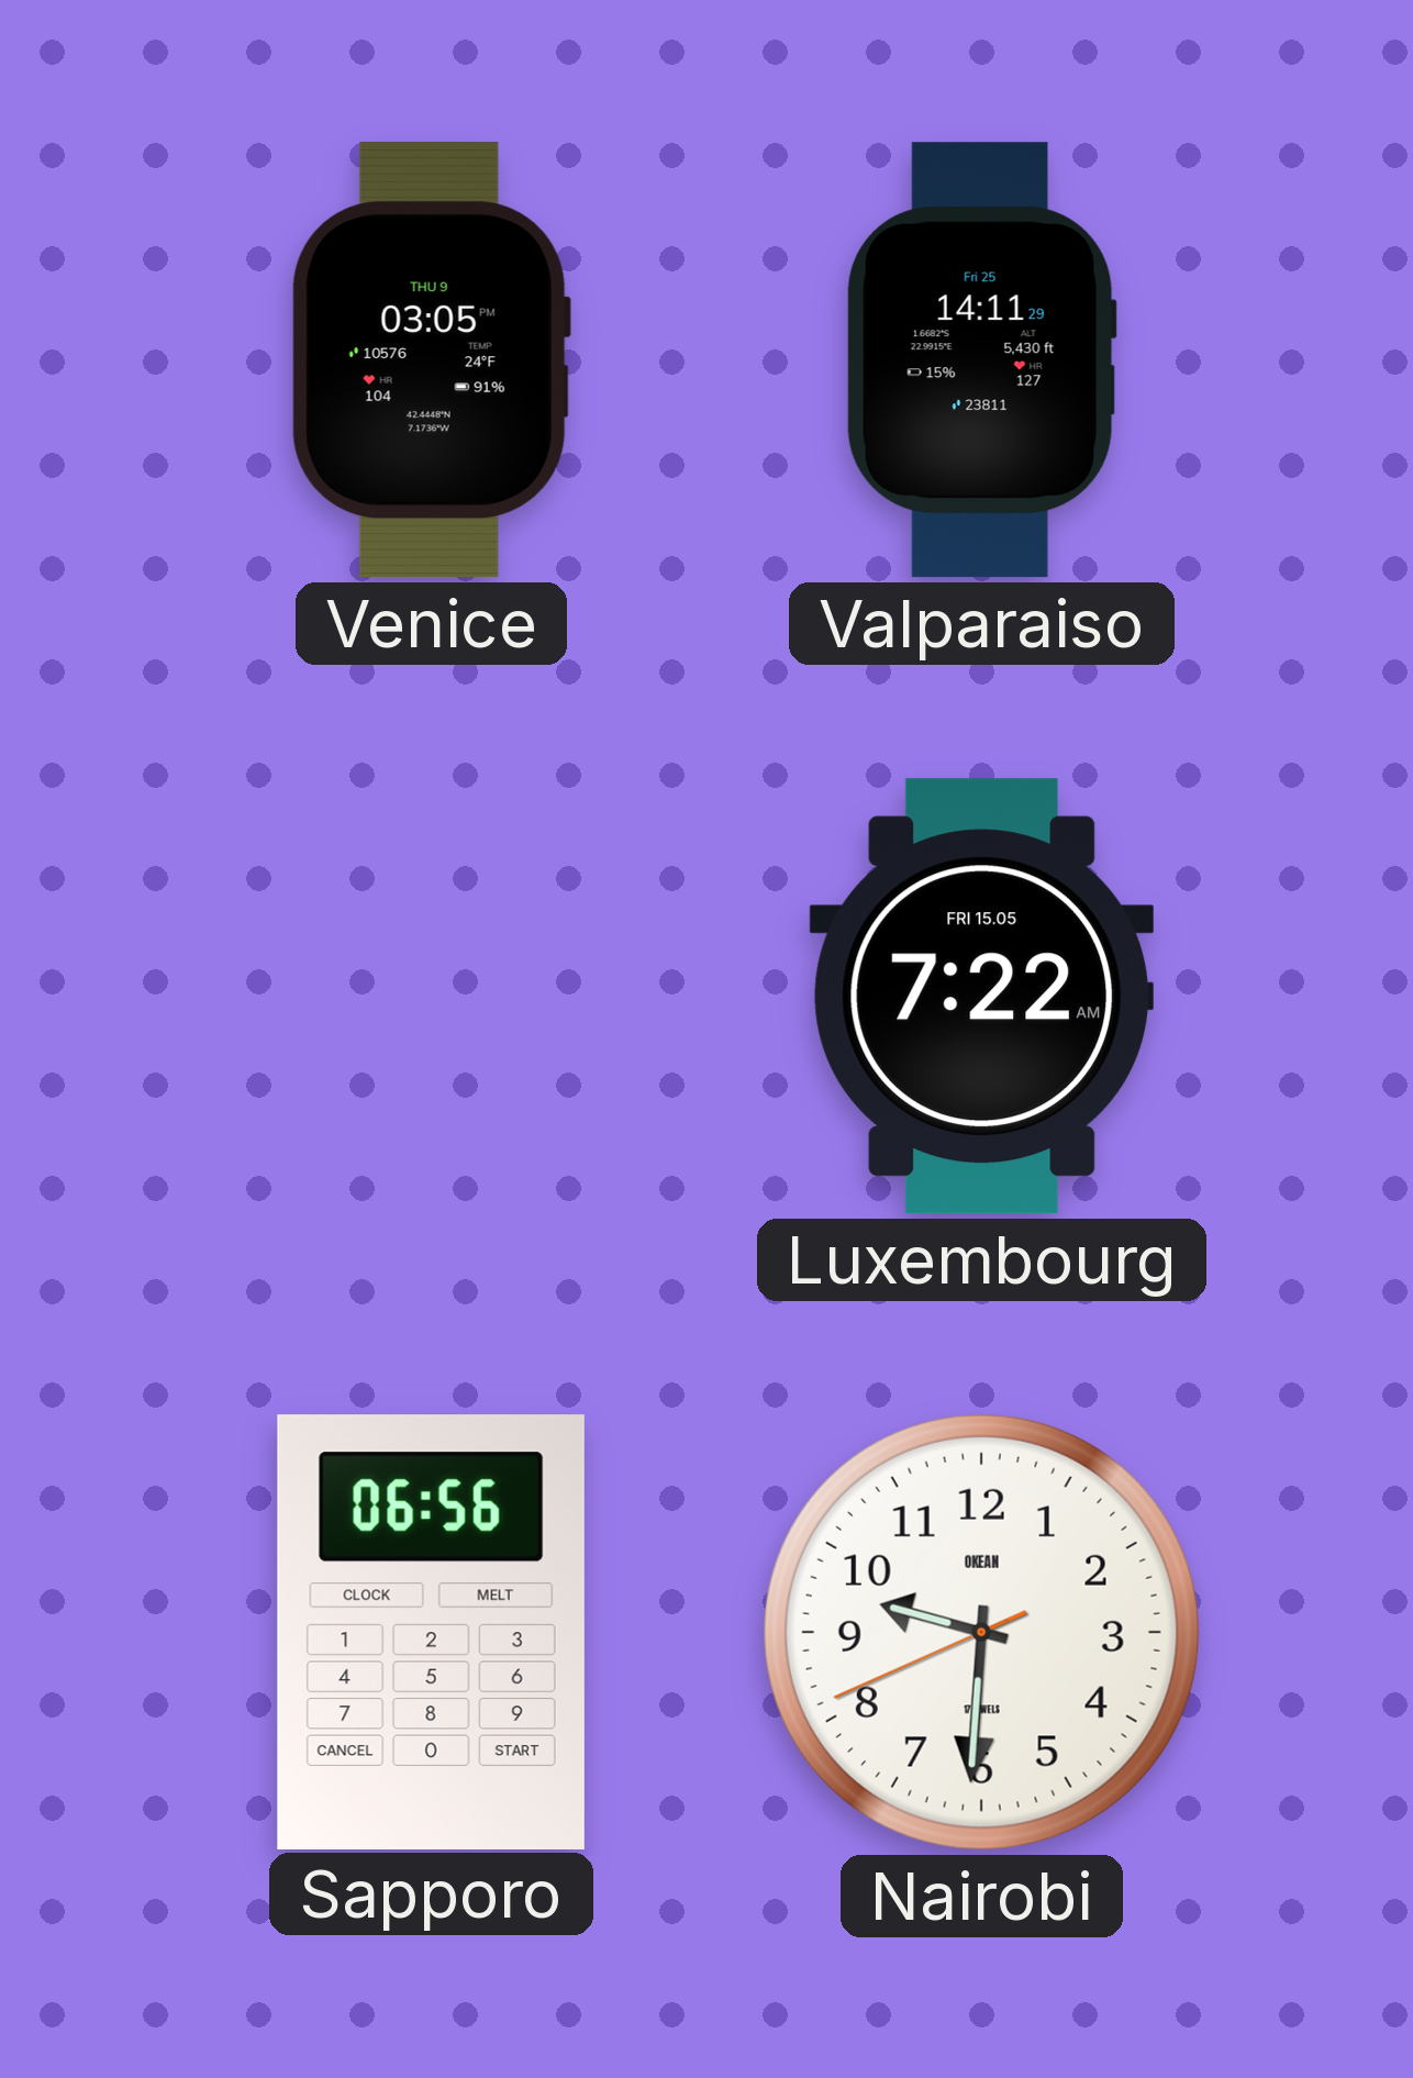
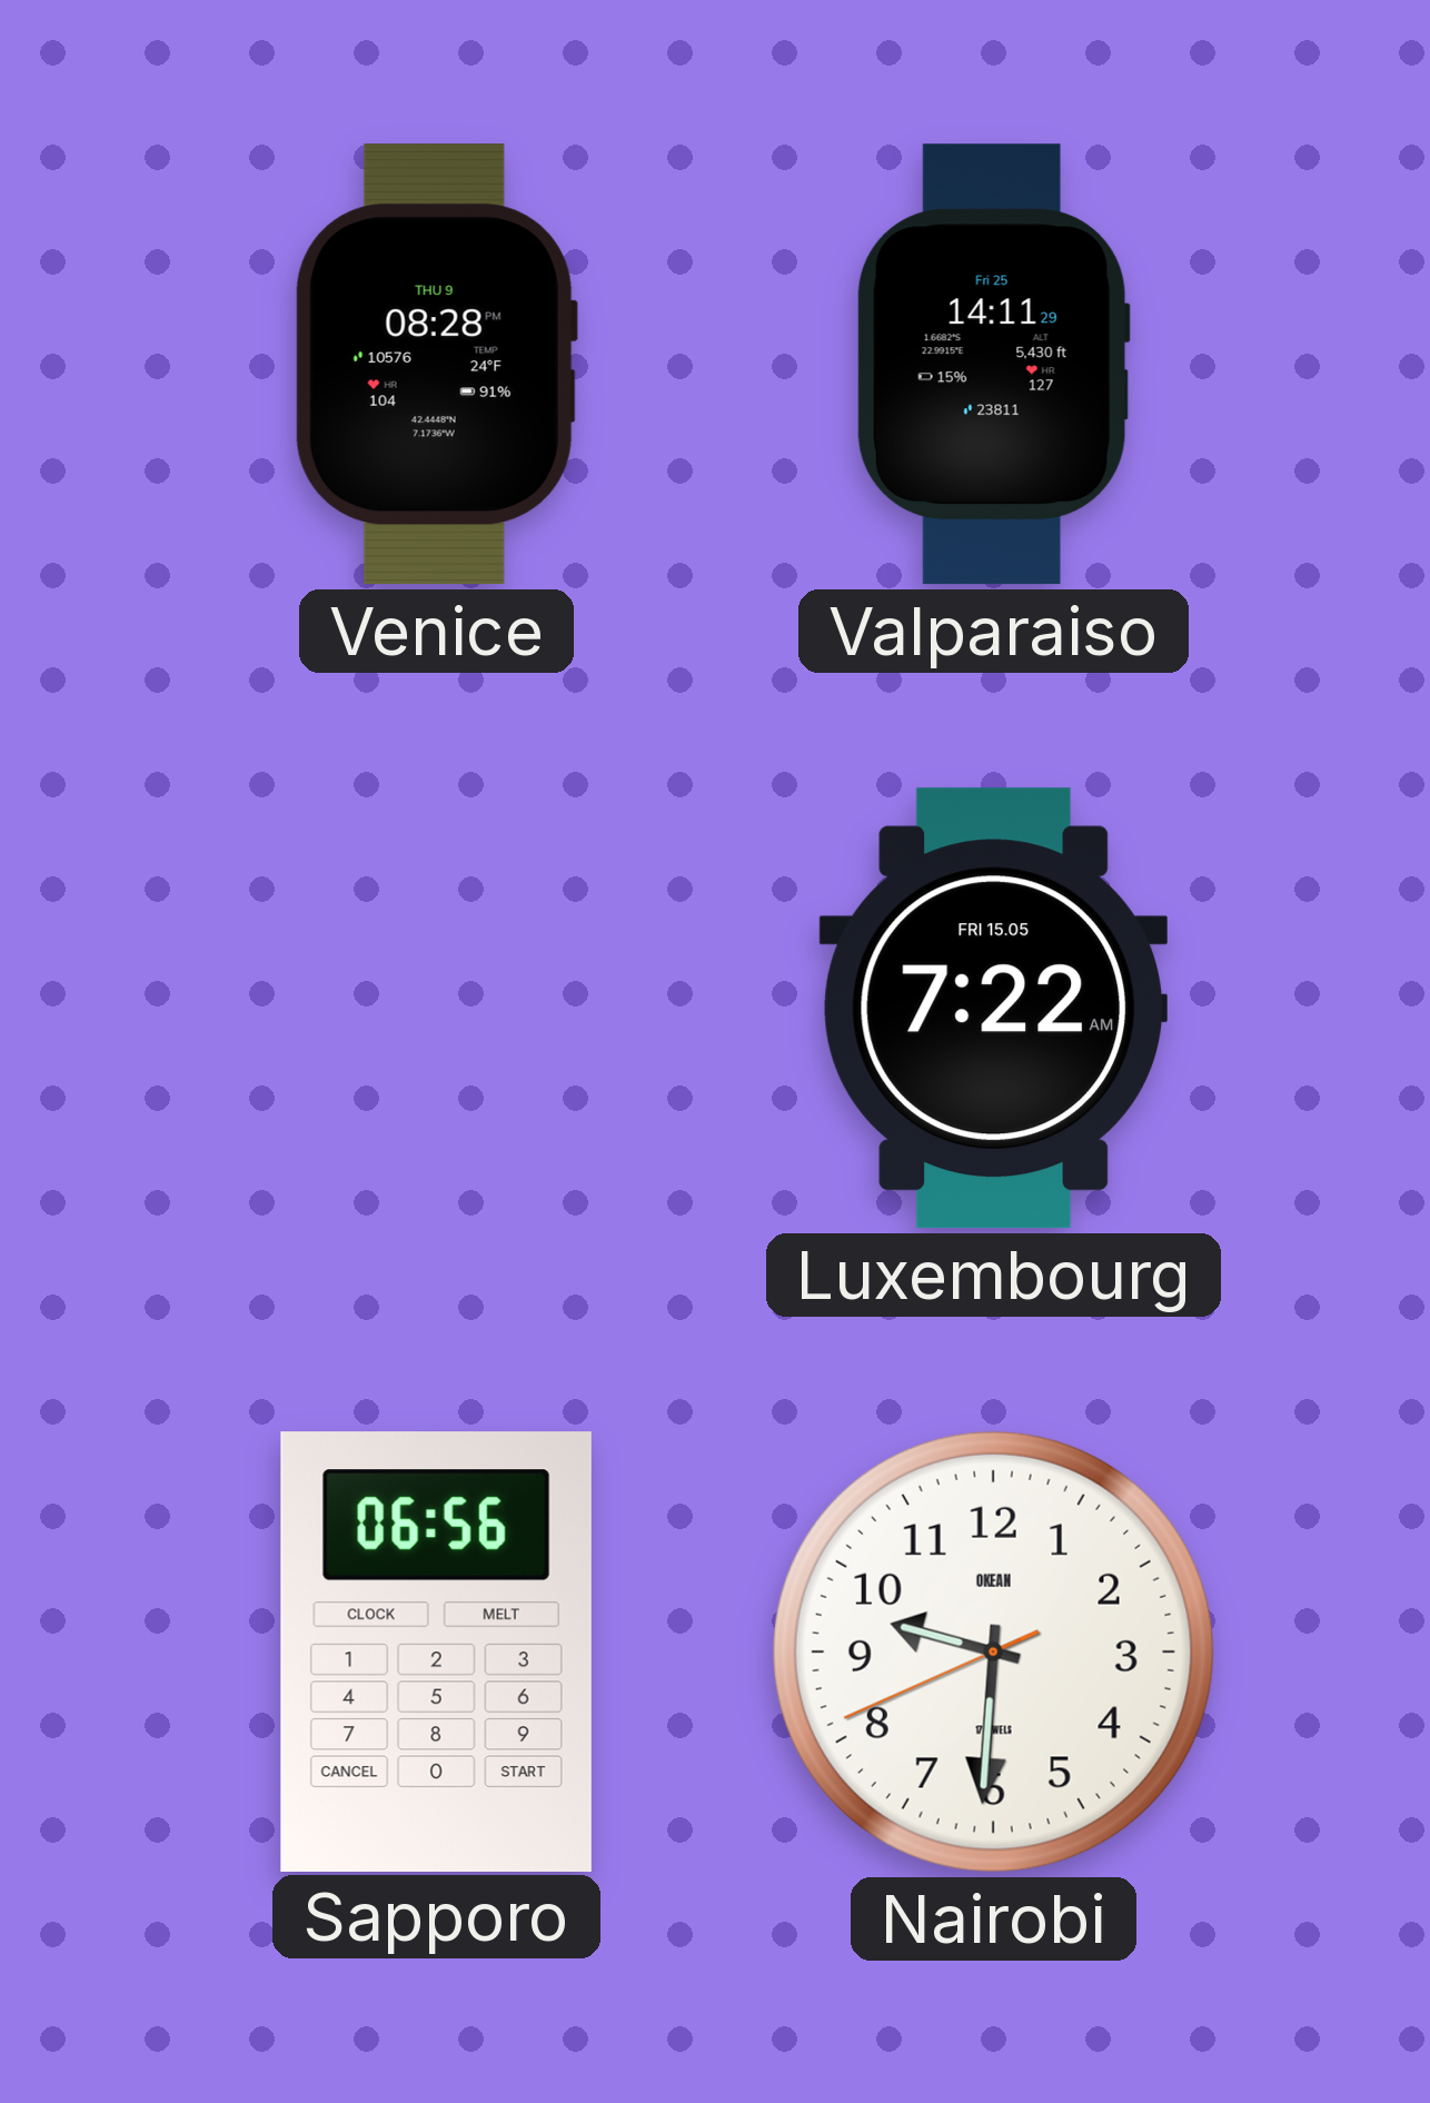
Venice: 03:05 -> 08:28
